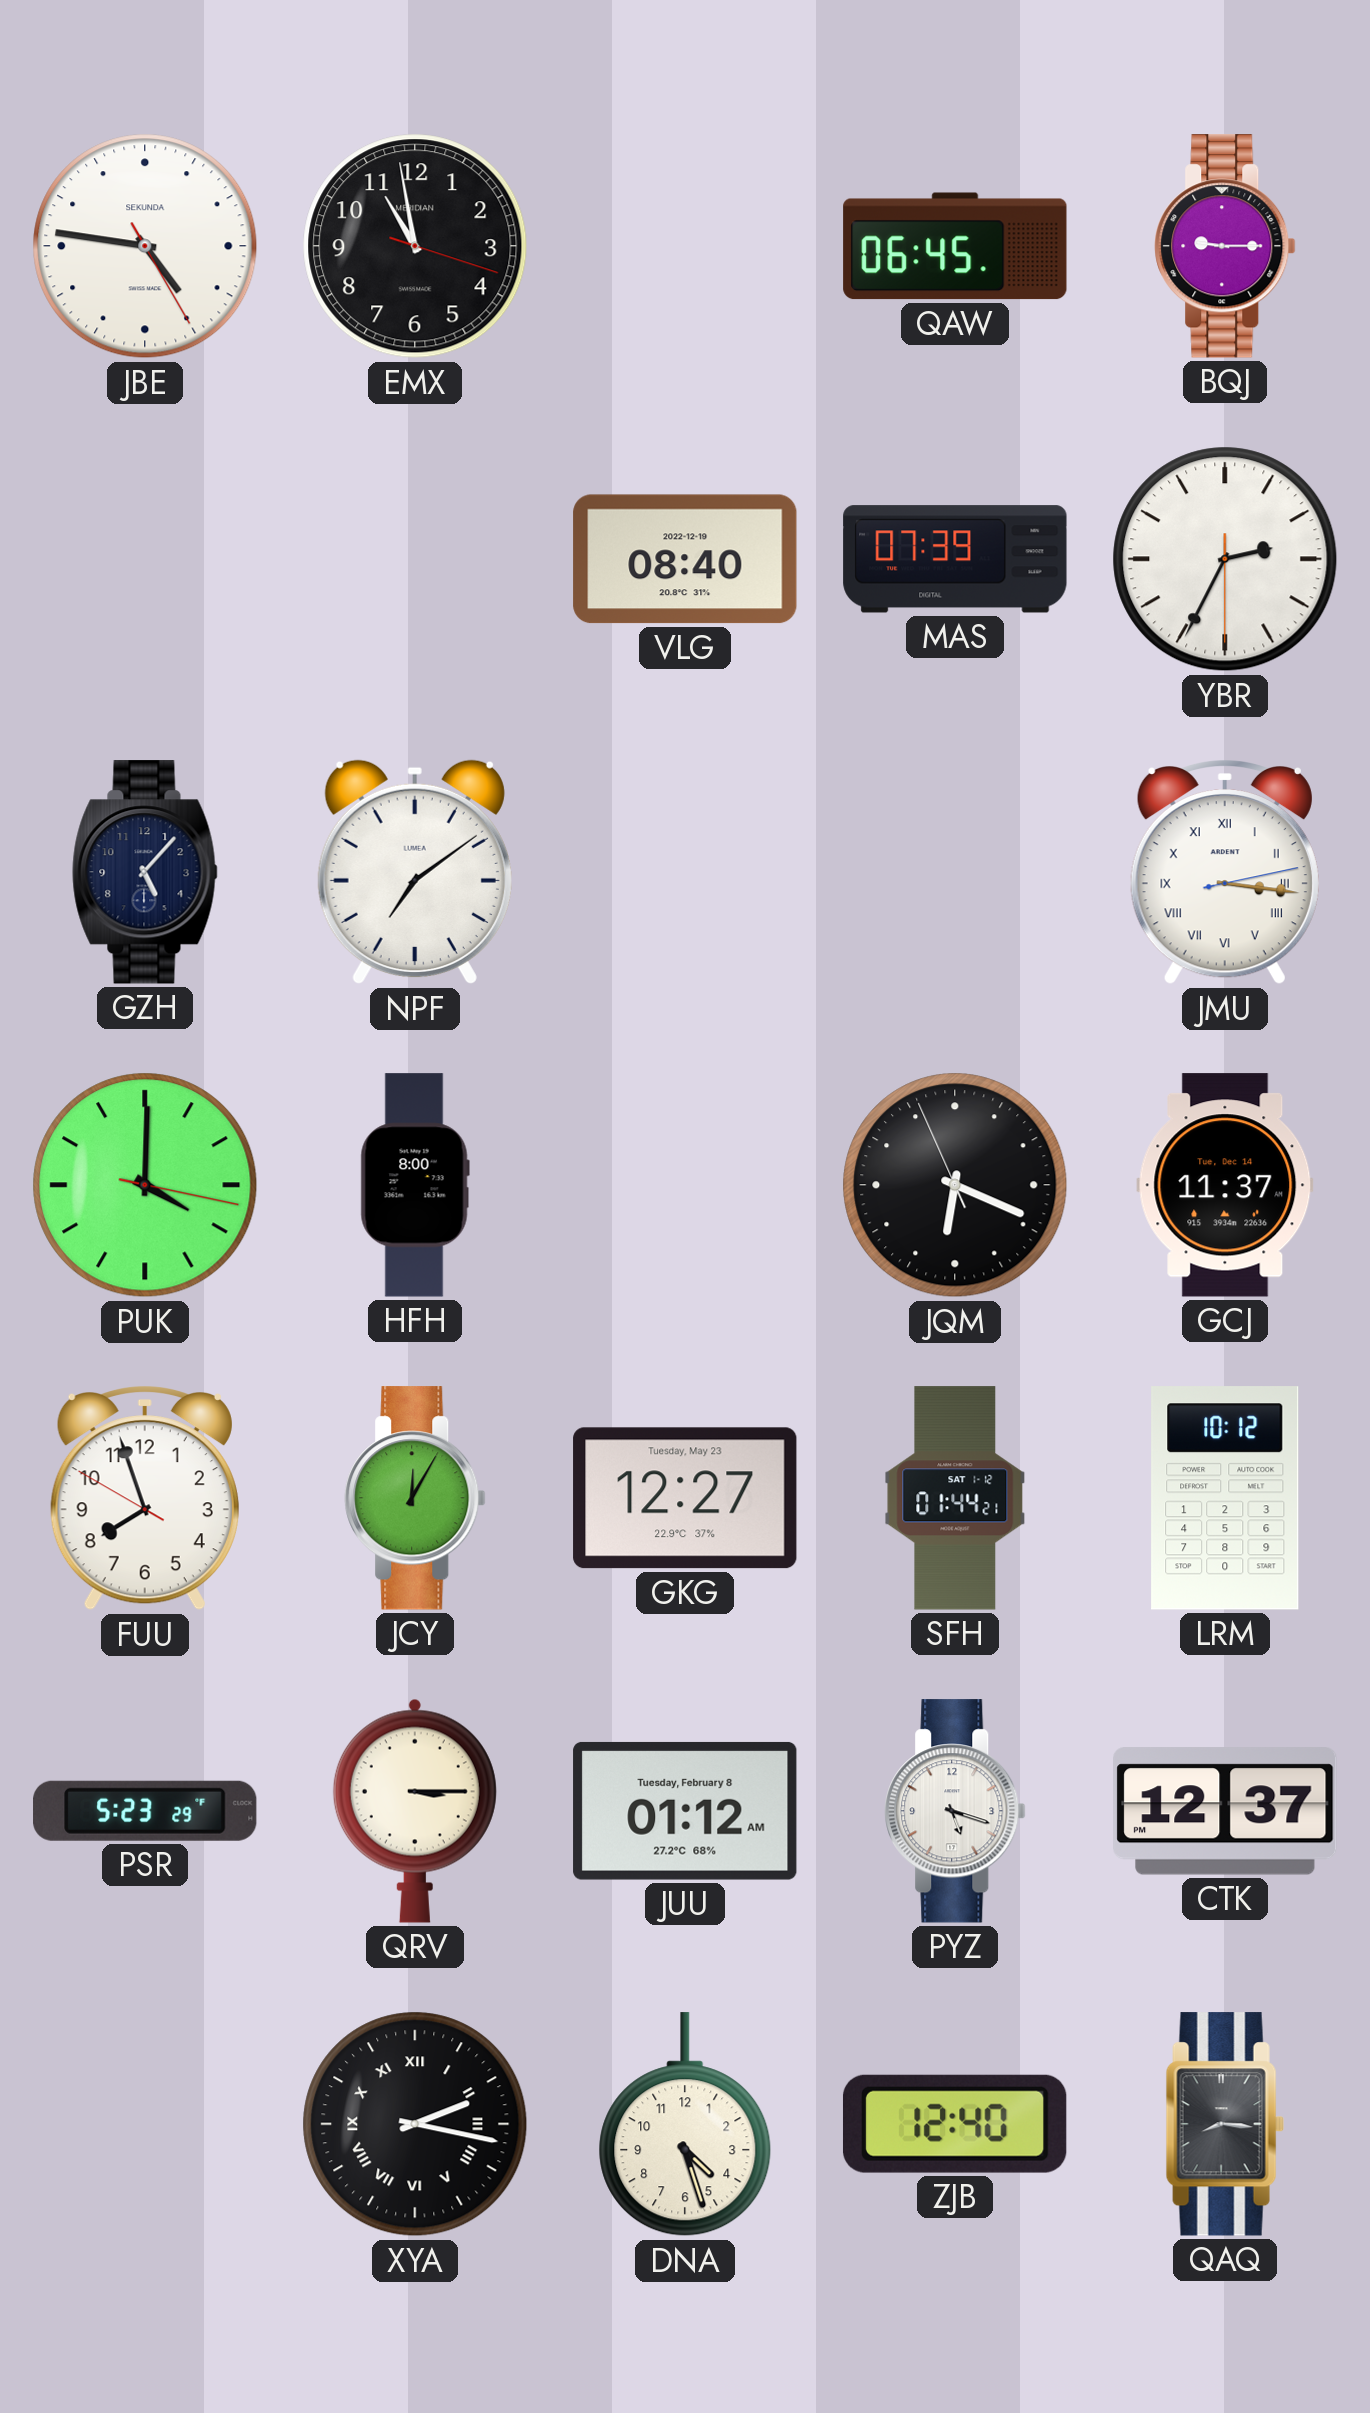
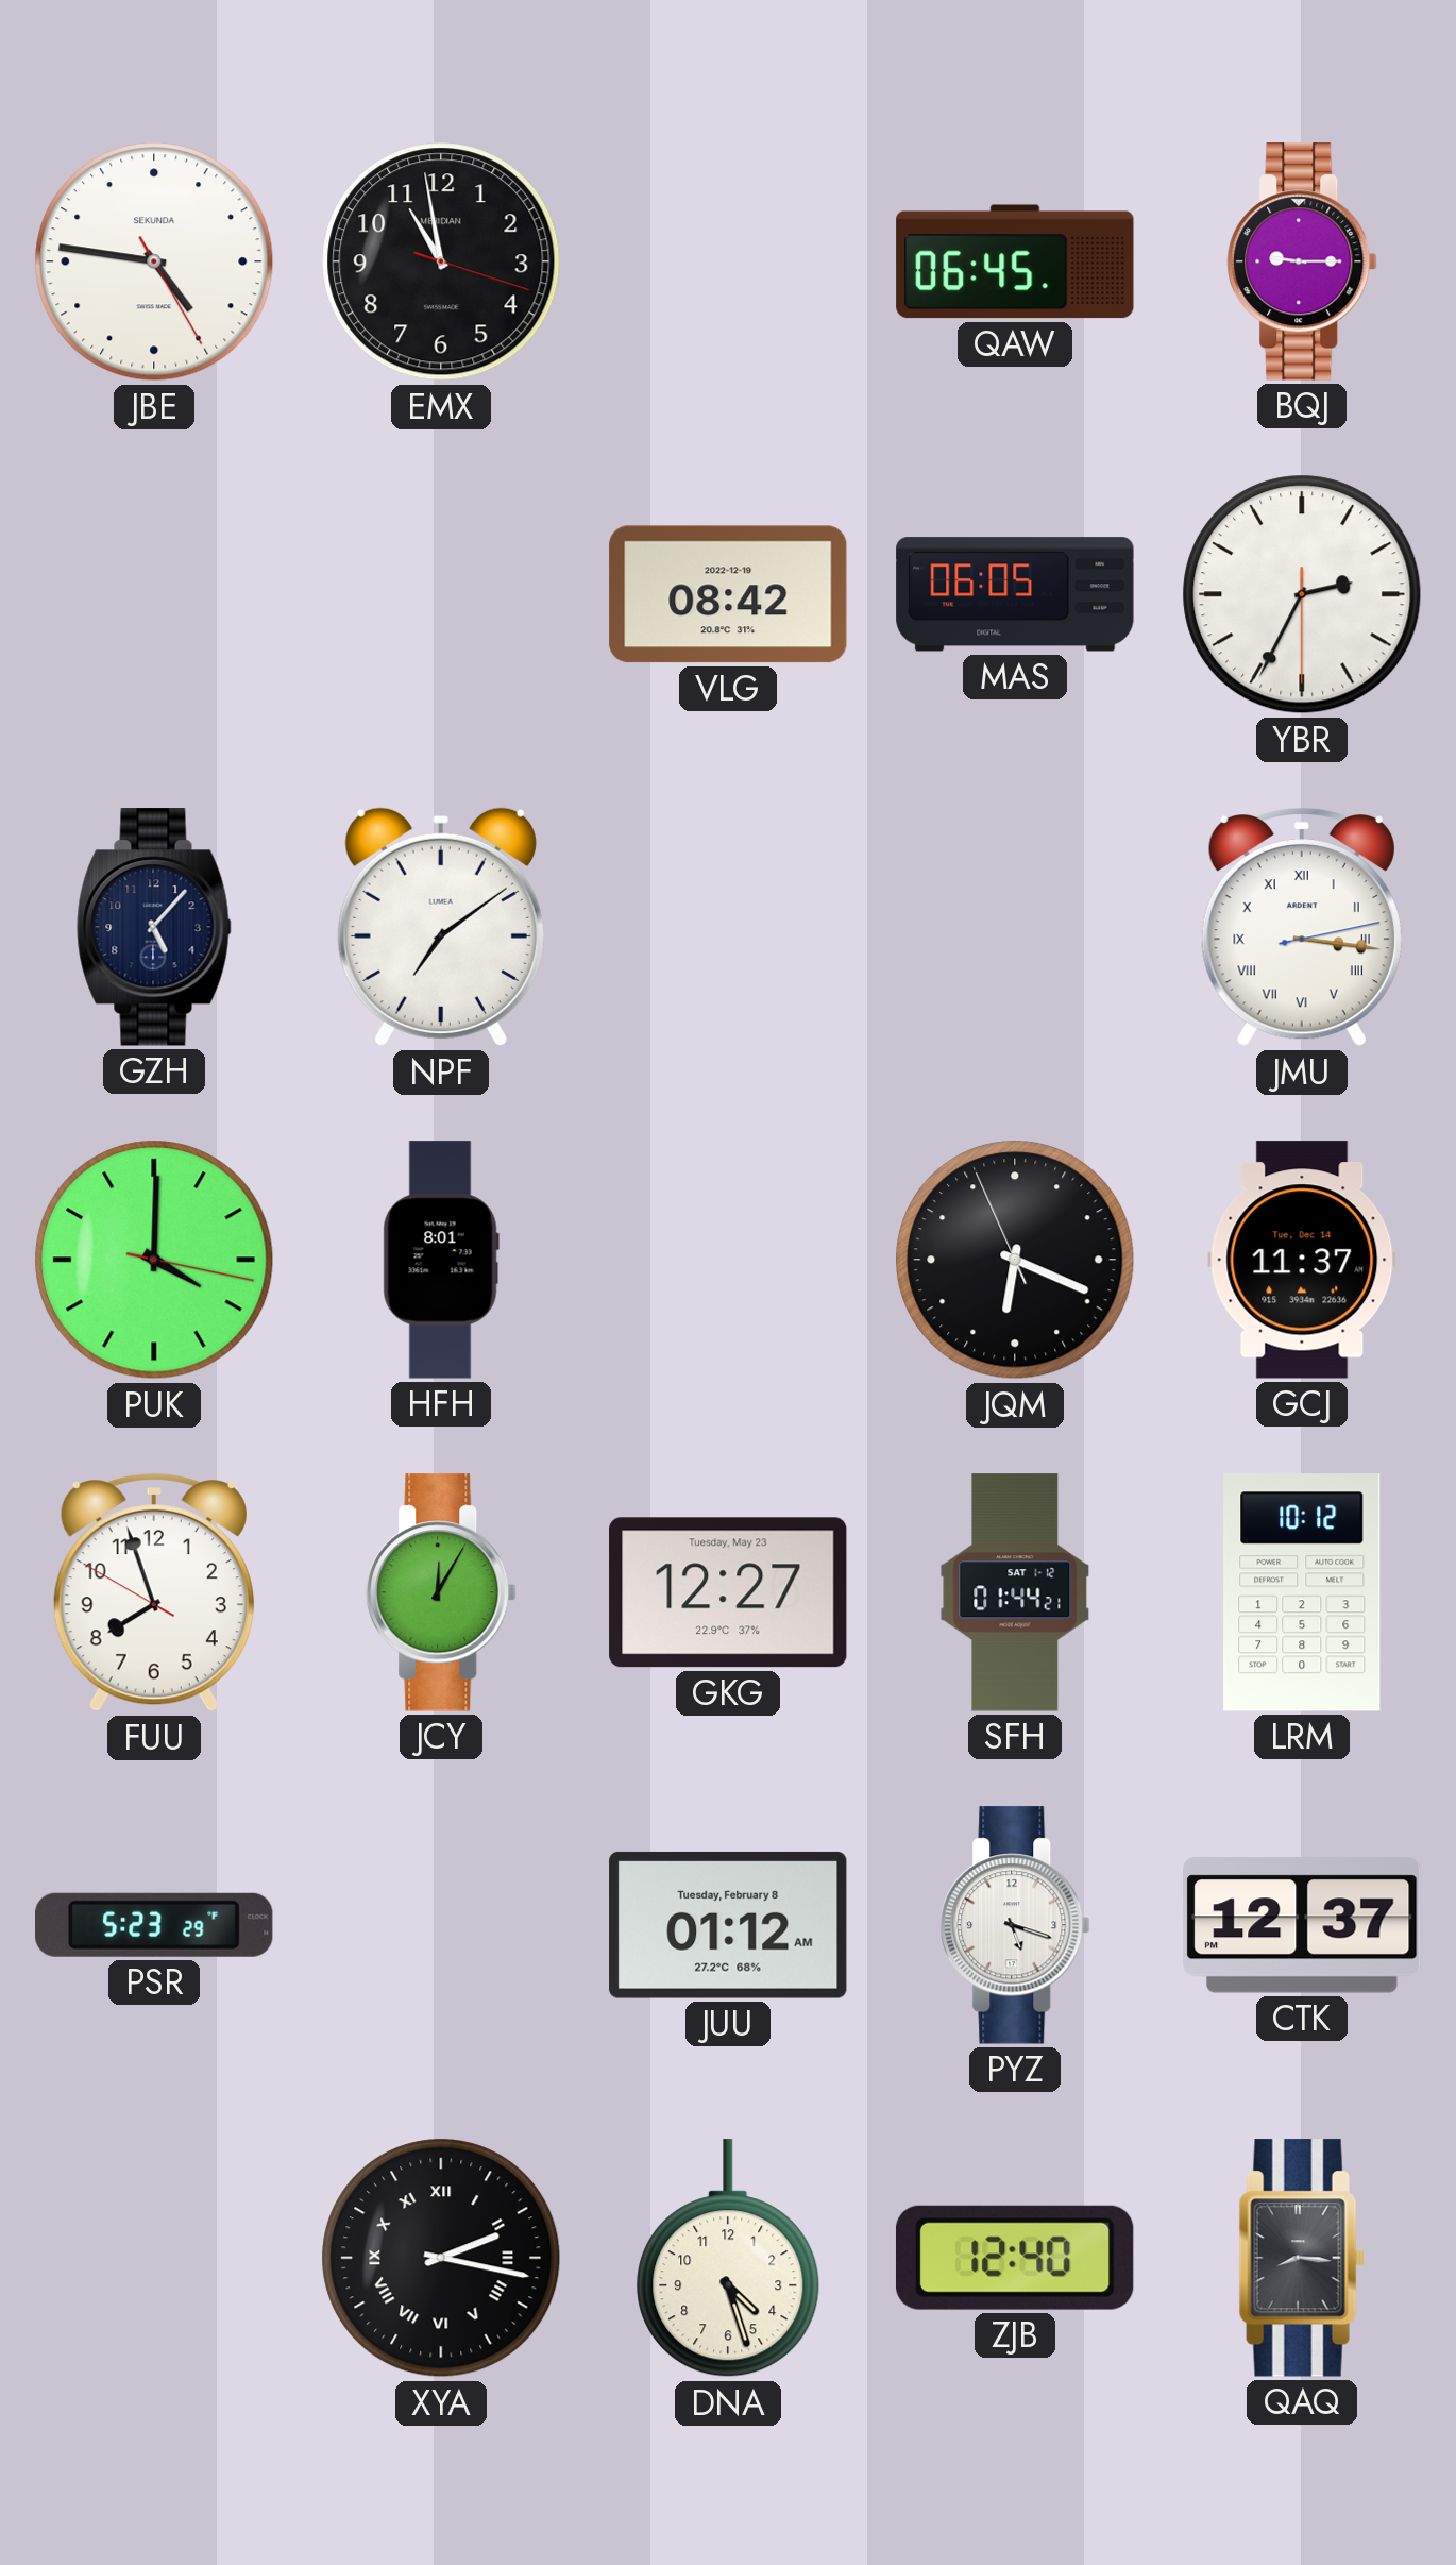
VLG: 08:40 -> 08:42
MAS: 07:39 -> 06:05
HFH: 8:00 -> 8:01
QRV: 3:15 -> none
